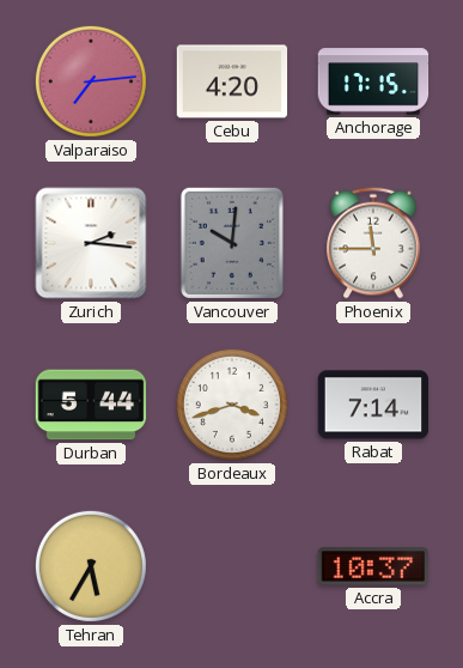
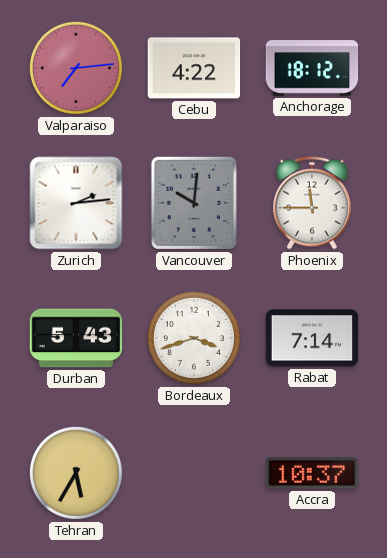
Cebu: 4:20 -> 4:22
Anchorage: 17:15 -> 18:12
Zurich: 2:16 -> 2:14
Durban: 5:44 -> 5:43
